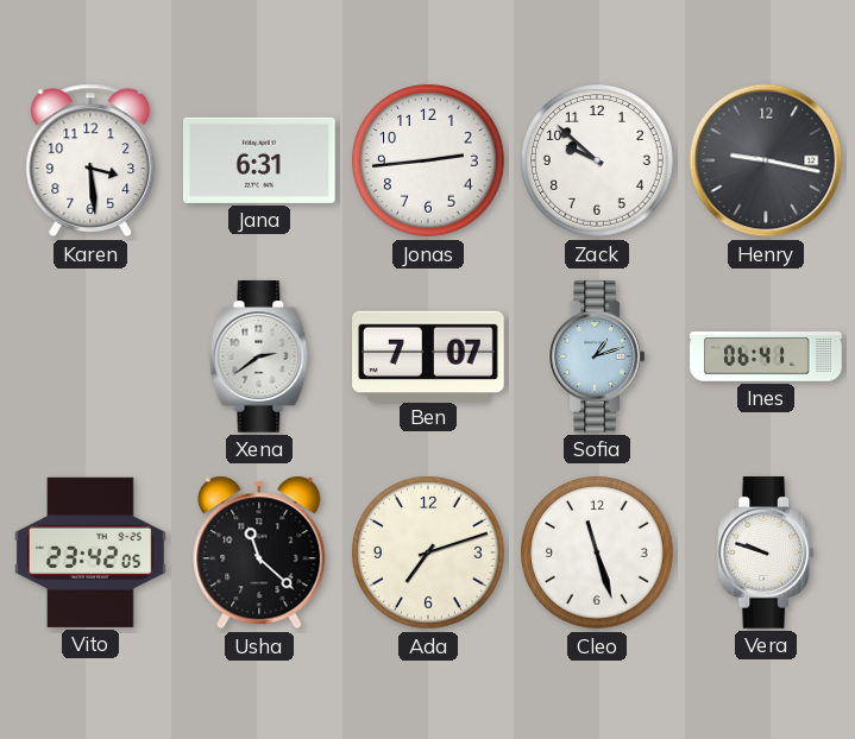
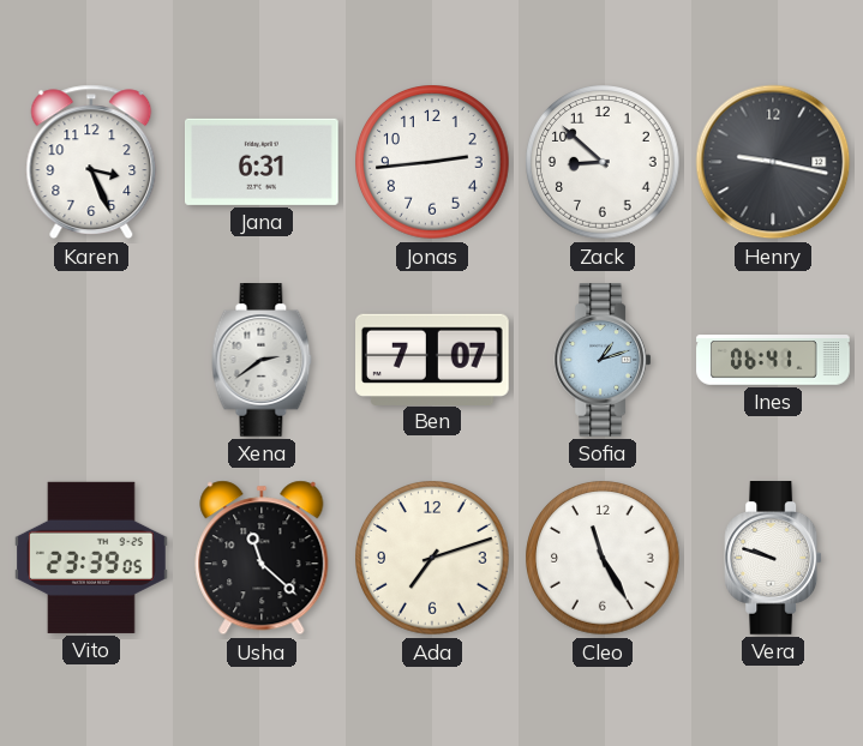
Karen: 3:29 -> 3:26
Zack: 9:52 -> 8:52
Vito: 23:42 -> 23:39
Cleo: 11:27 -> 11:25
